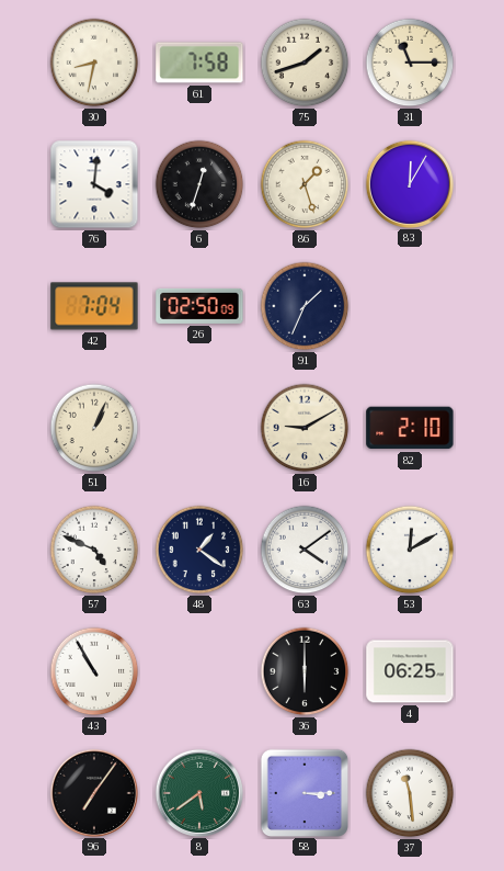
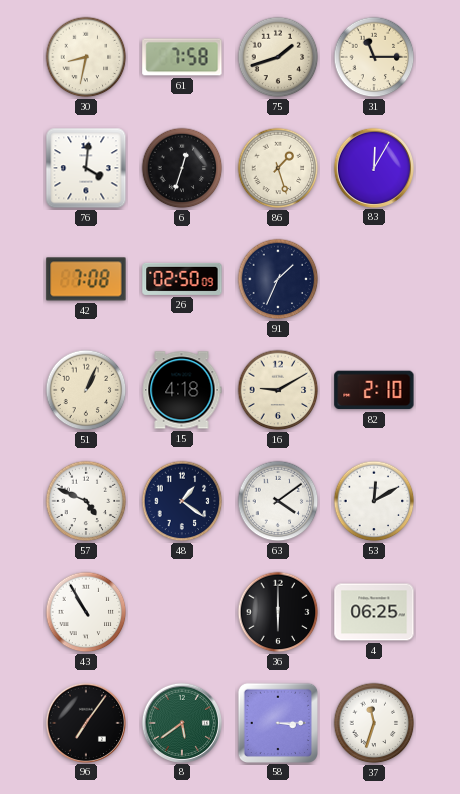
42: 7:04 -> 7:08
15: none -> 4:18
37: 11:29 -> 11:33
